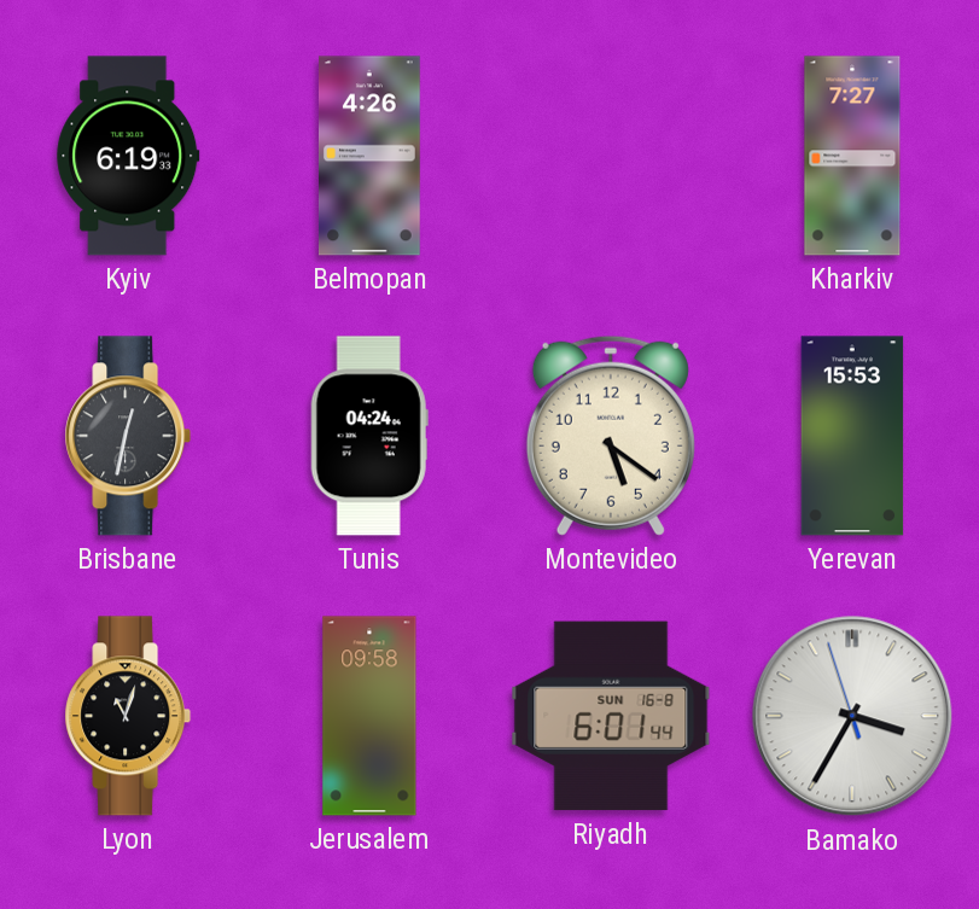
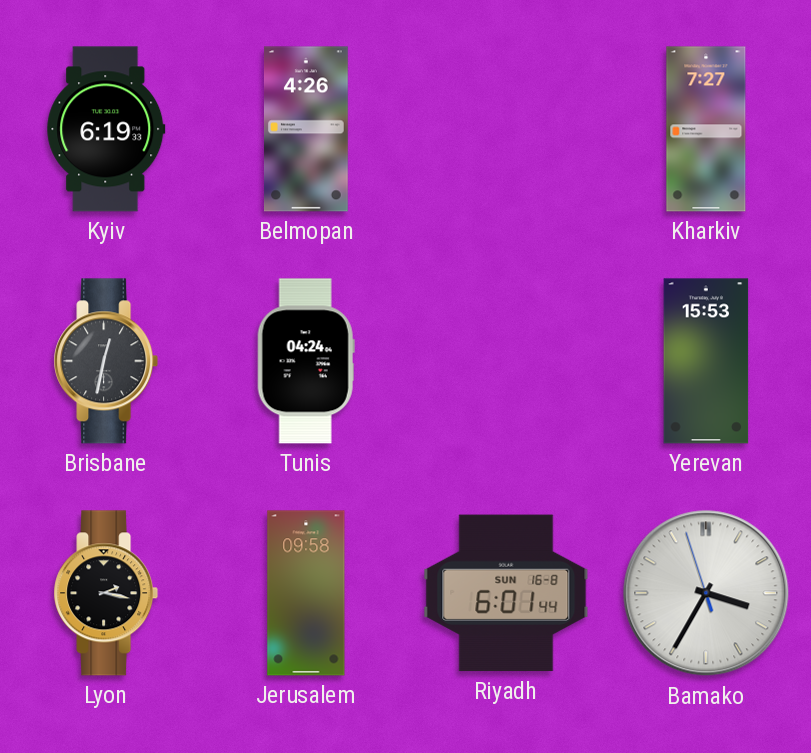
Montevideo: 5:21 -> none
Lyon: 11:03 -> 2:17
